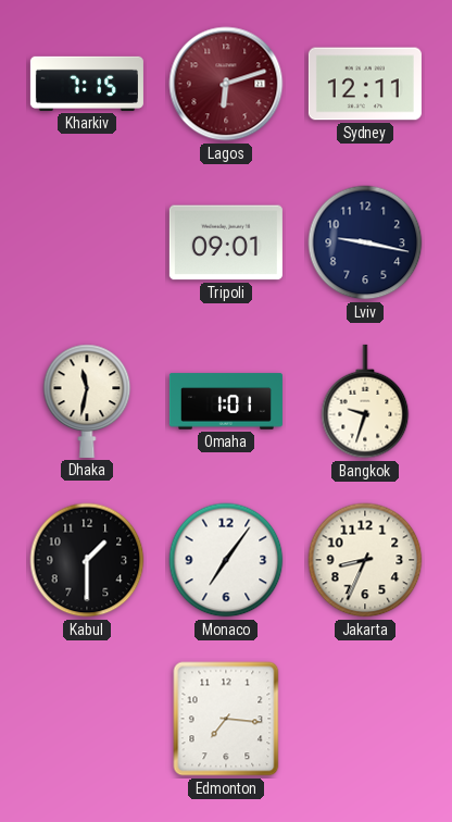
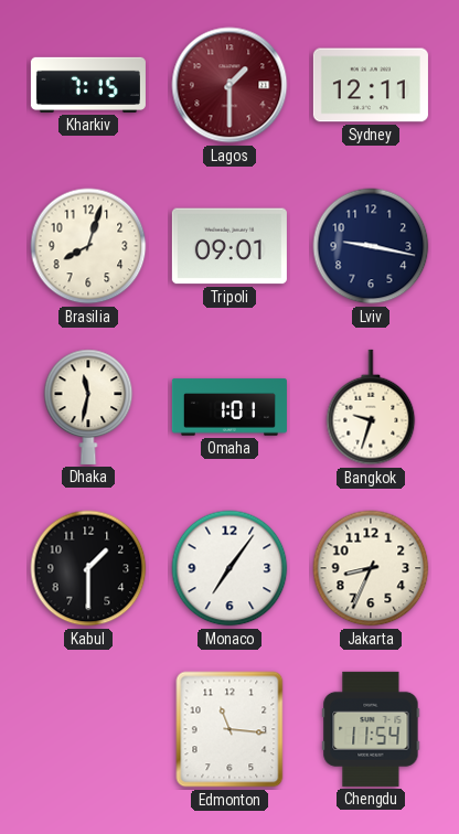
Lagos: 6:12 -> 1:30
Brasilia: none -> 8:03
Edmonton: 7:16 -> 11:16
Chengdu: none -> 11:54
